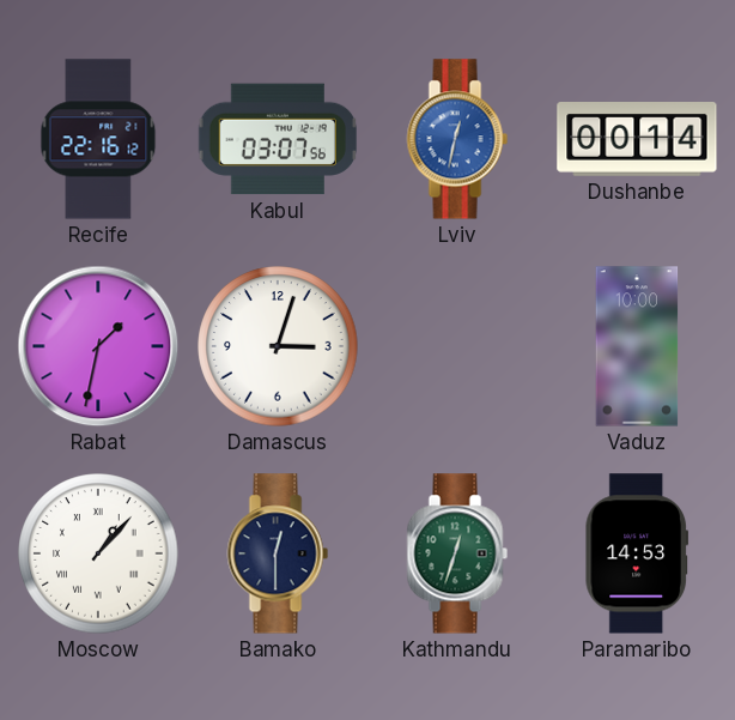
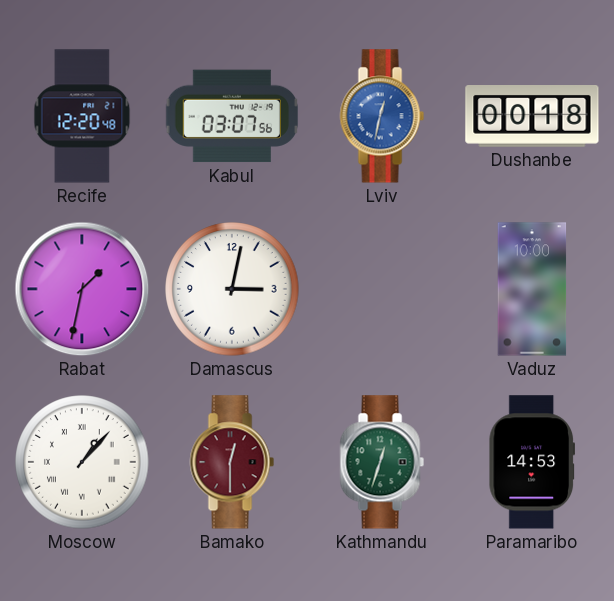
Recife: 22:16 -> 12:20
Dushanbe: 00:14 -> 00:18
Damascus: 3:03 -> 3:02
Bamako dial: navy -> burgundy
